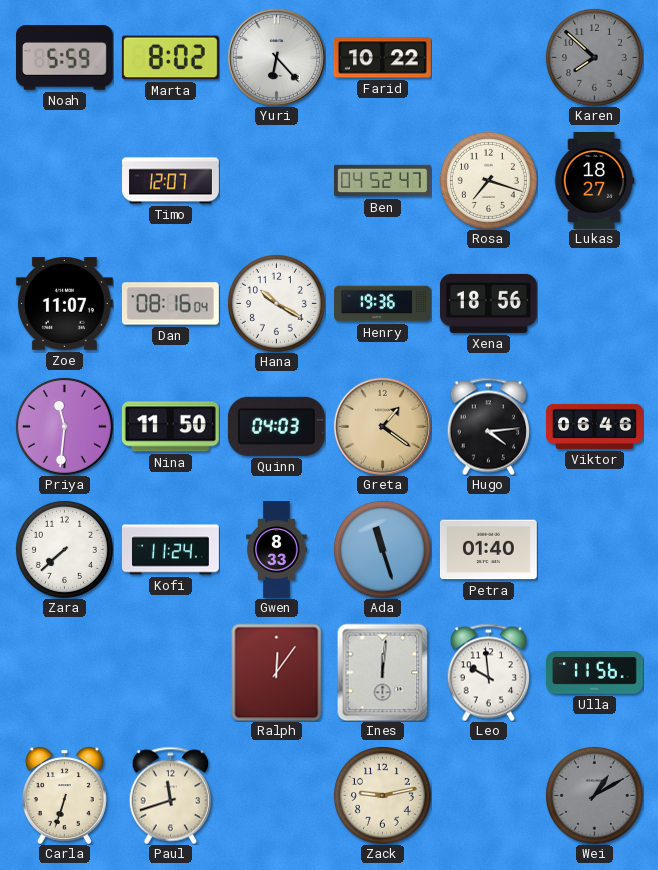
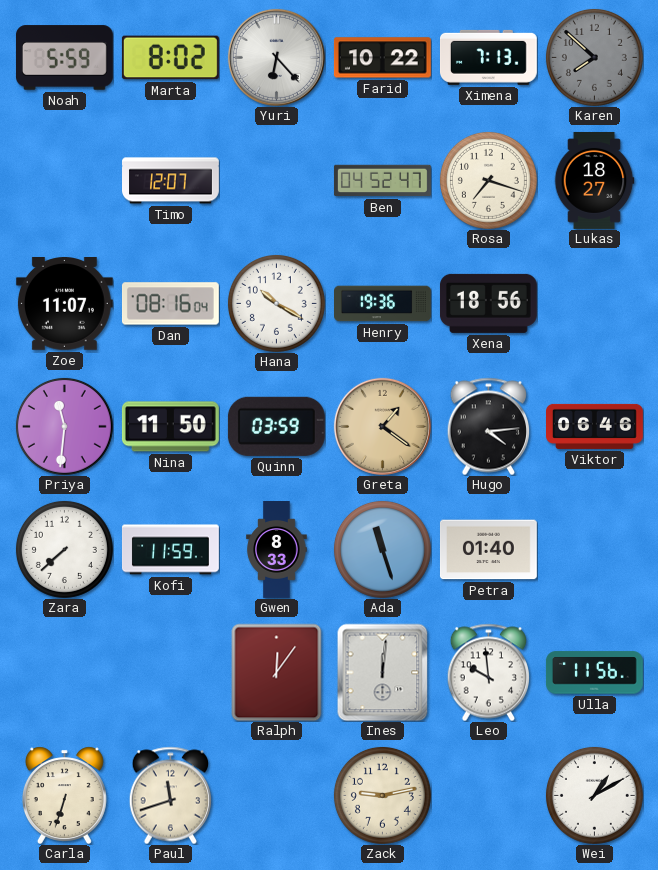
Ximena: none -> 7:13
Quinn: 04:03 -> 03:59
Kofi: 11:24 -> 11:59
Wei dial: grey -> white
